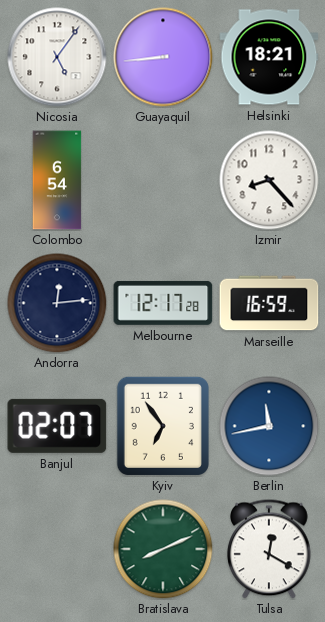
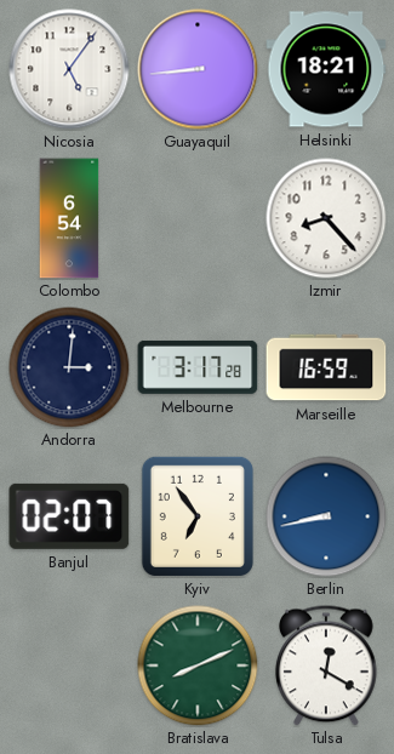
Andorra: 12:14 -> 3:01
Melbourne: 12:17 -> 3:17
Berlin: 11:43 -> 8:43
